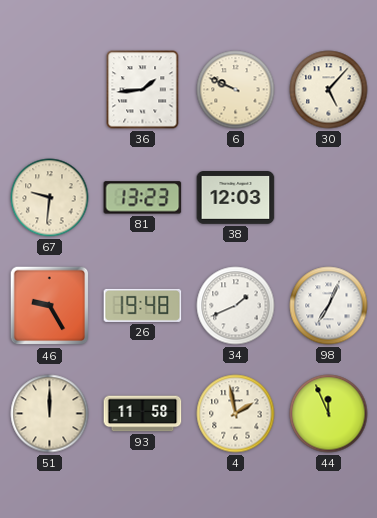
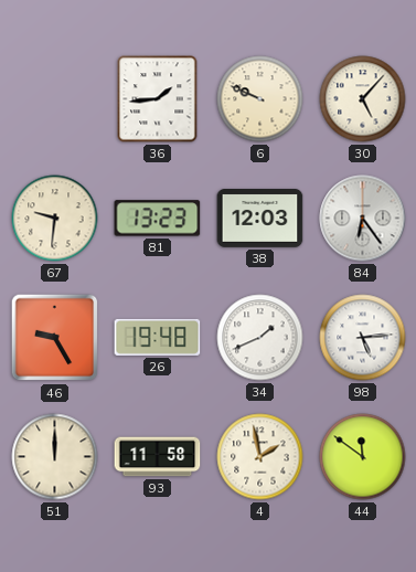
84: none -> 6:24
98: 7:04 -> 5:14
44: 11:56 -> 11:51
